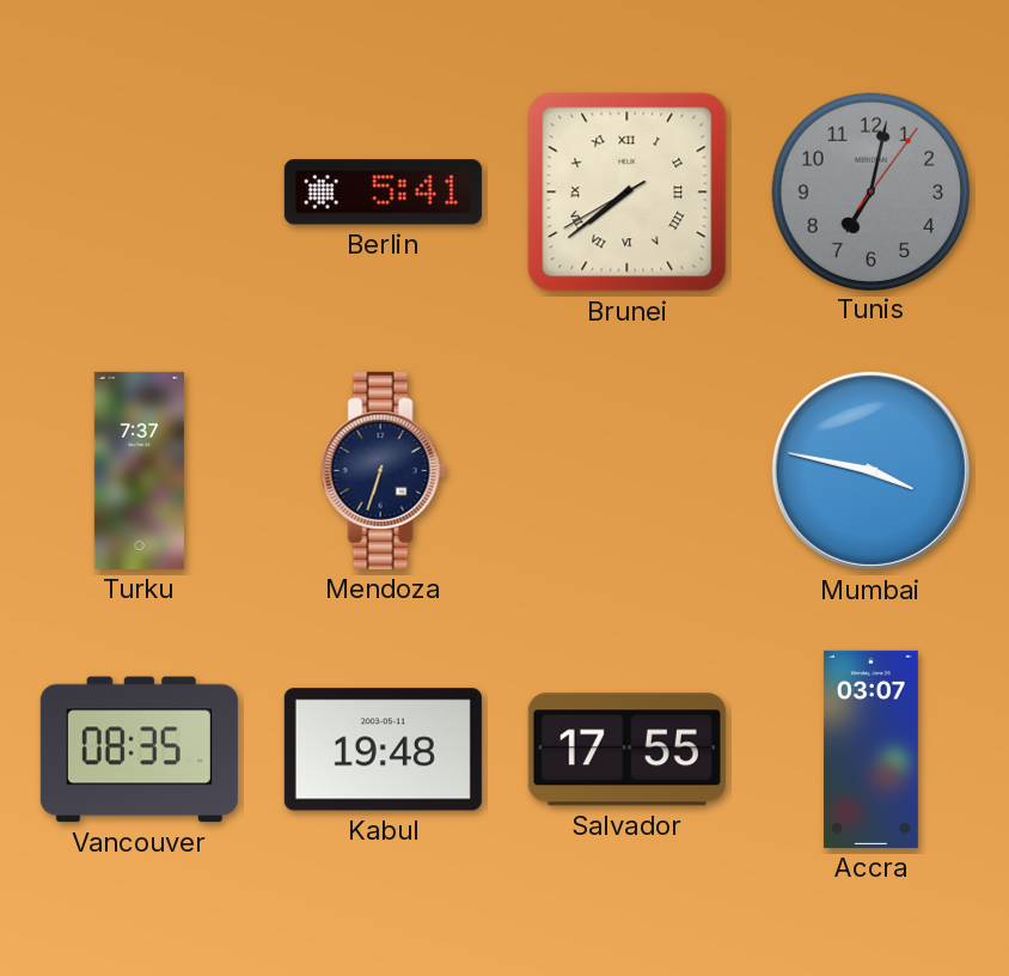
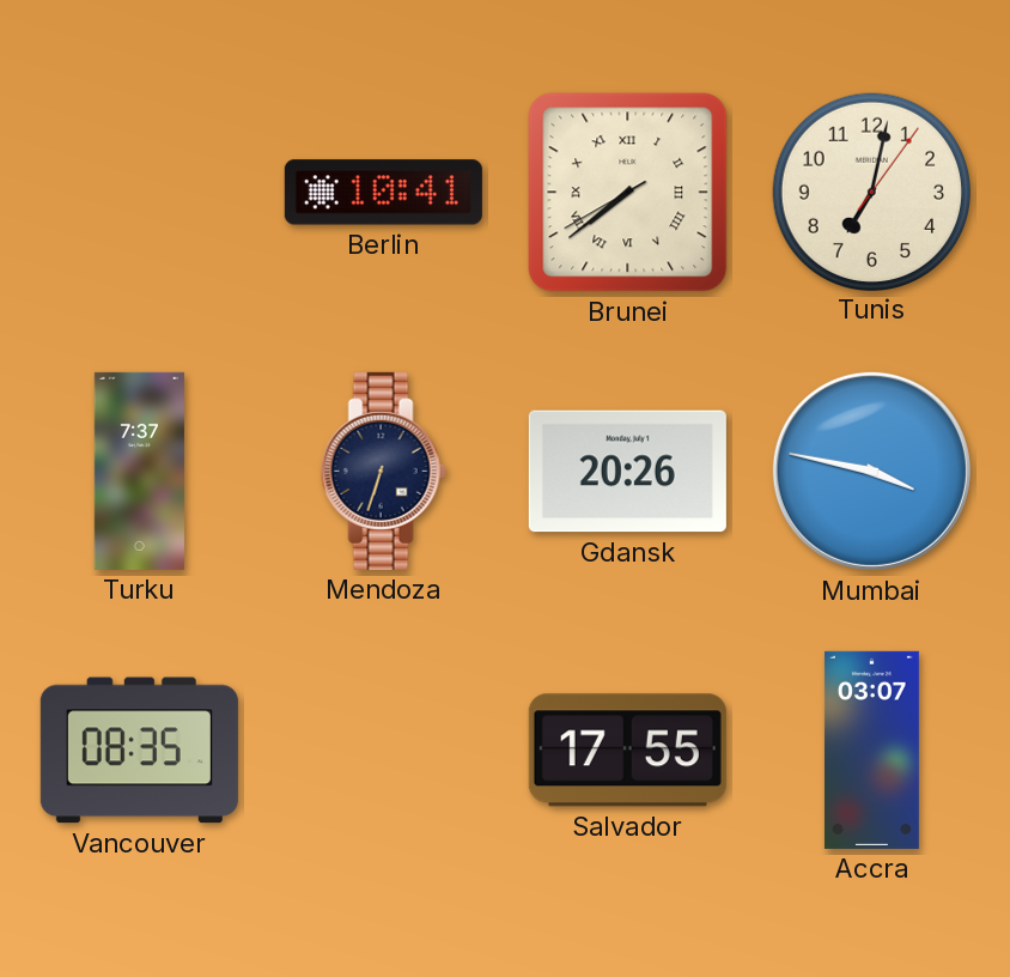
Berlin: 5:41 -> 10:41
Tunis dial: grey -> cream
Gdansk: none -> 20:26
Kabul: 19:48 -> none
